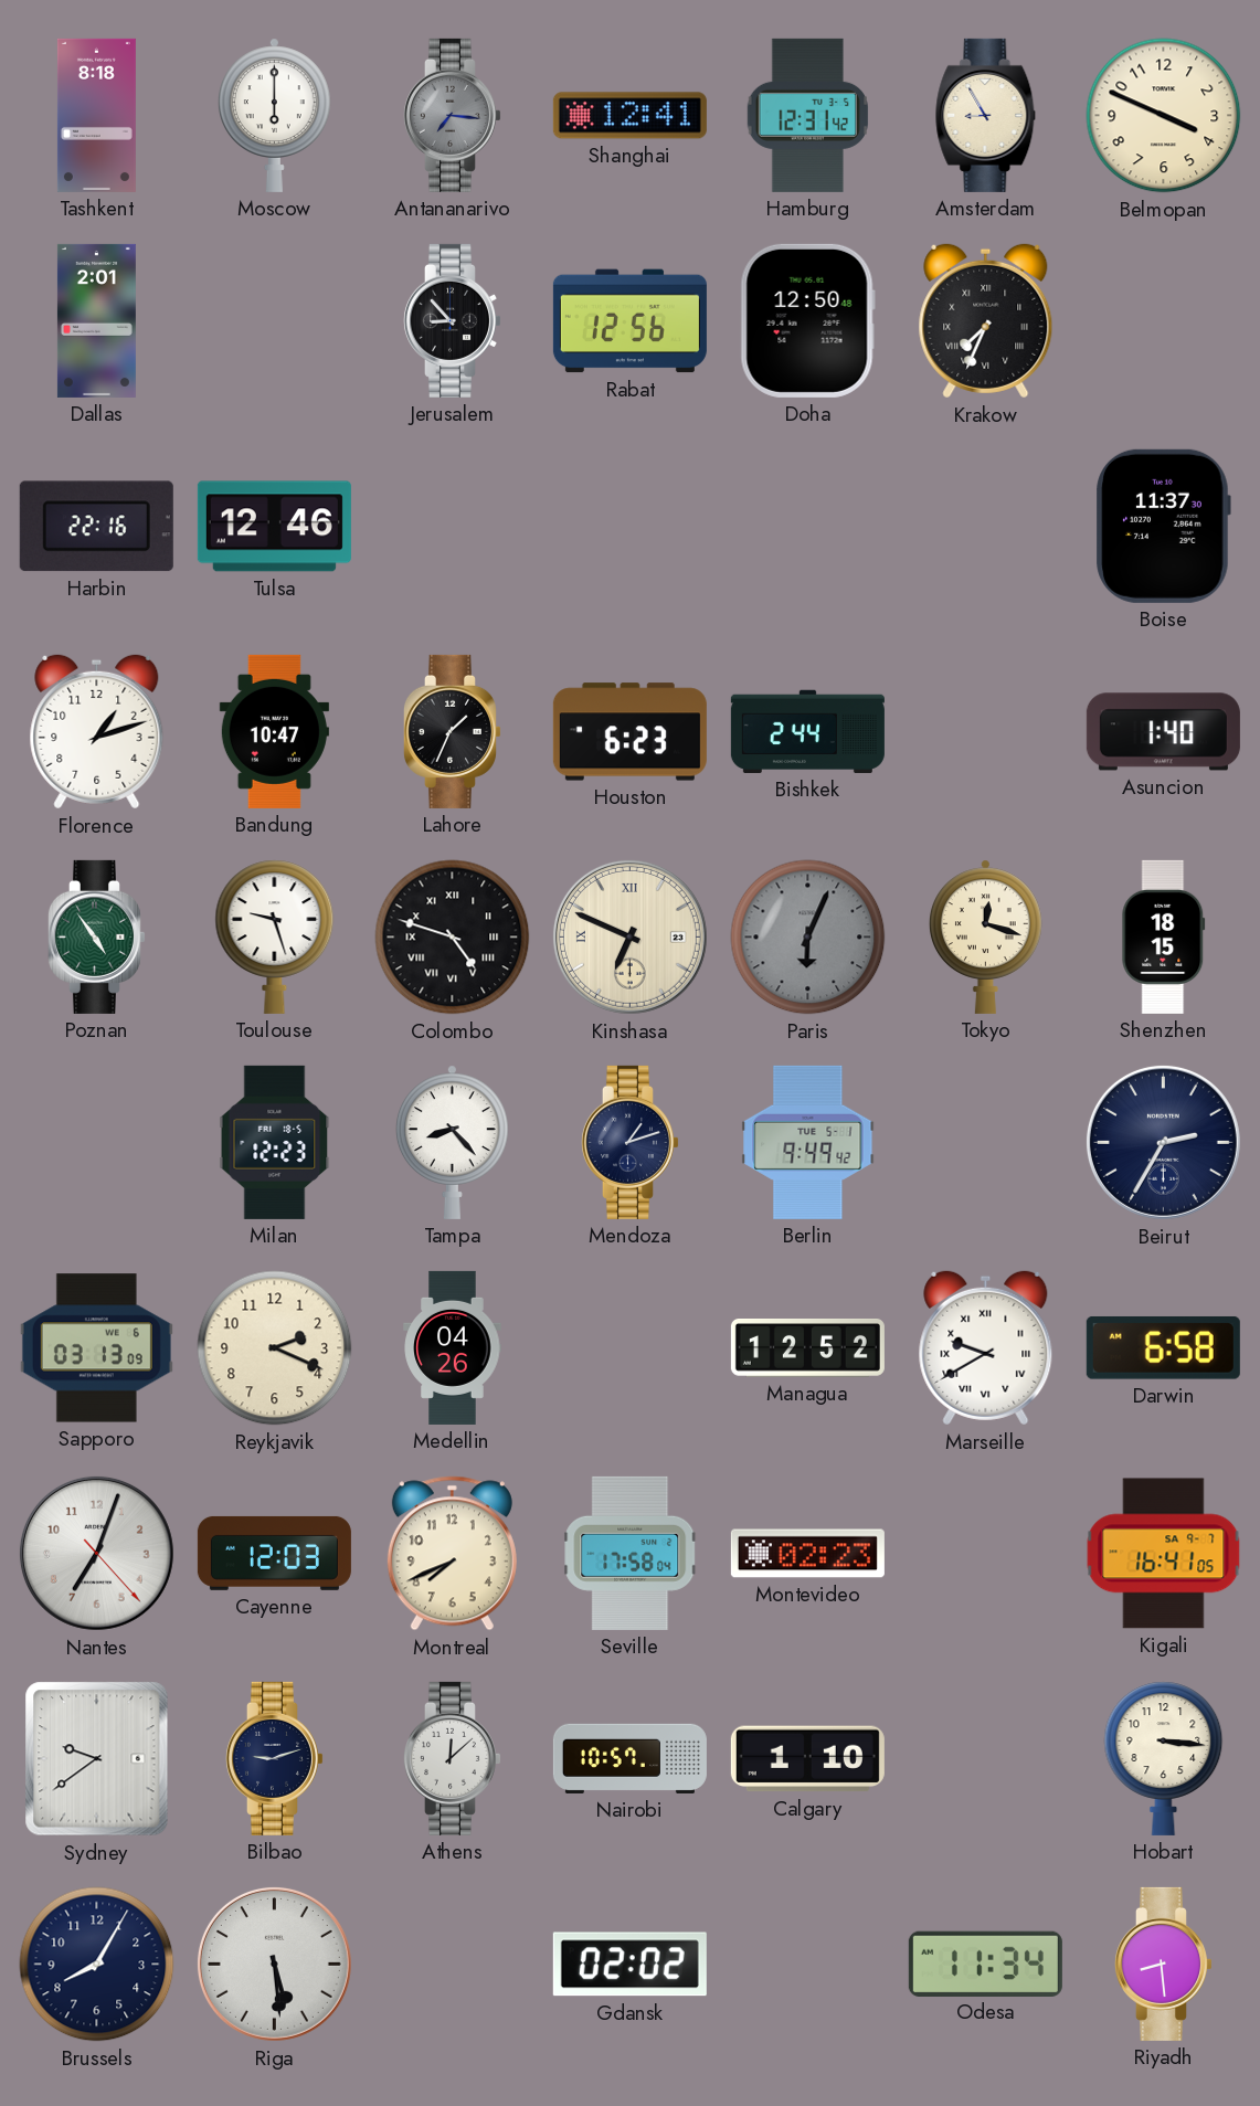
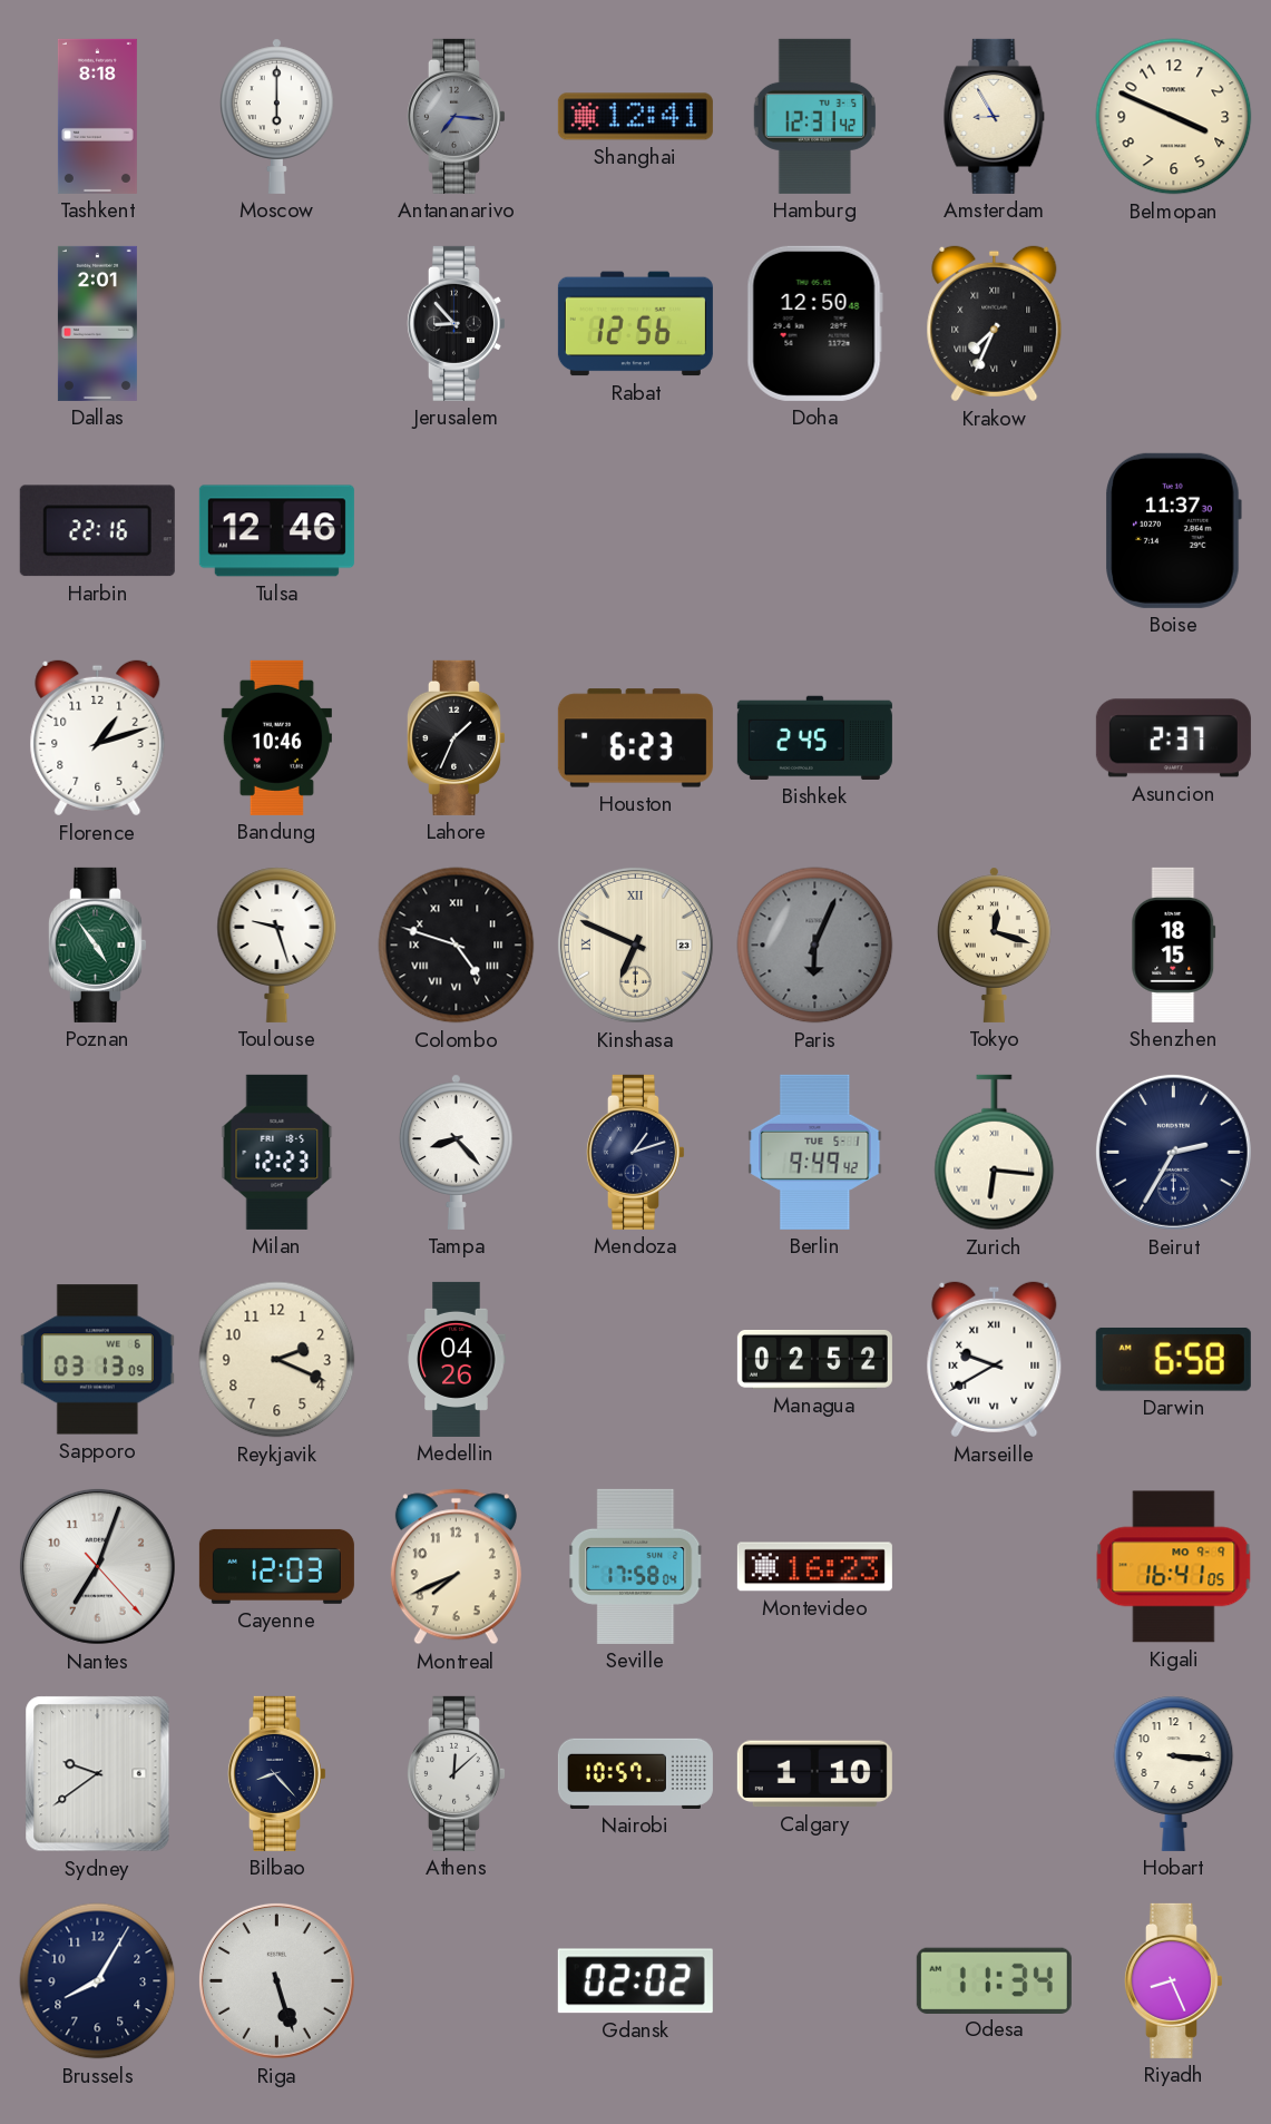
Bandung: 10:47 -> 10:46
Bishkek: 2:44 -> 2:45
Asuncion: 1:40 -> 2:37
Zurich: none -> 6:16
Managua: 12:52 -> 02:52
Montevideo: 02:23 -> 16:23
Kigali date: SA 9-7 -> MO 9-9
Bilbao: 9:12 -> 8:23
Riga: 5:29 -> 5:27
Riyadh: 8:29 -> 8:26
